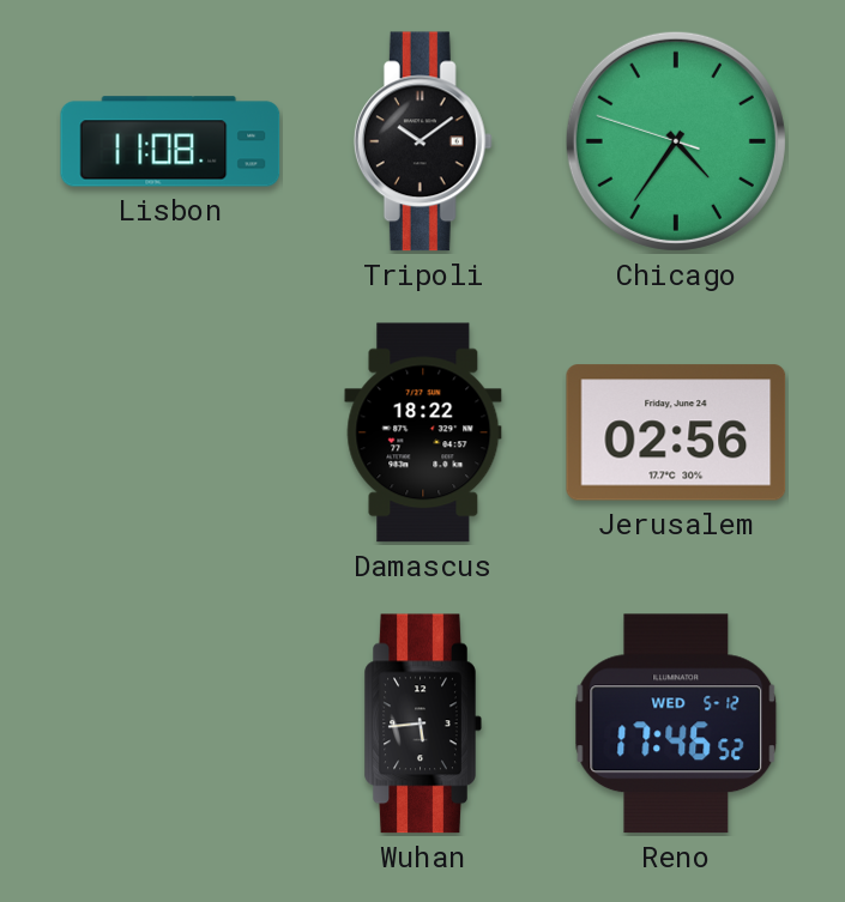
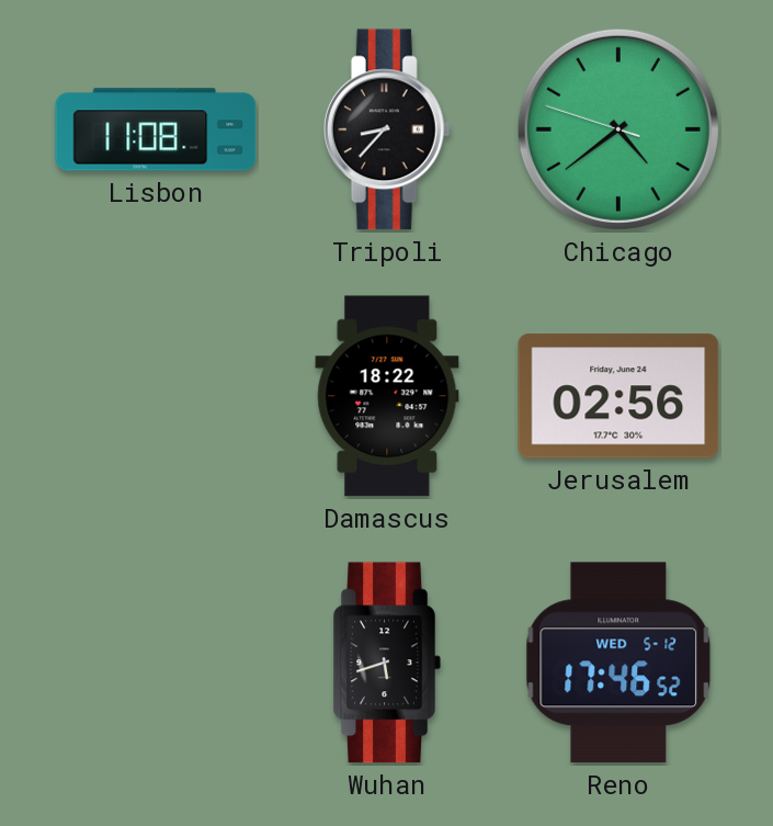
Tripoli: 10:09 -> 8:37
Chicago: 4:35 -> 4:38
Wuhan: 5:44 -> 5:42
